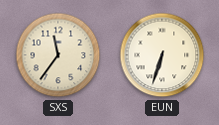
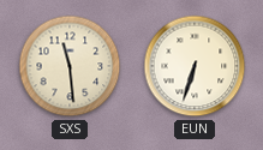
SXS: 11:36 -> 11:29
